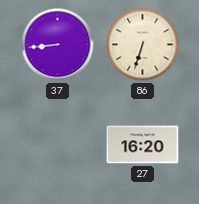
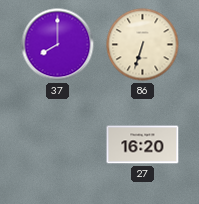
37: 8:44 -> 8:00
